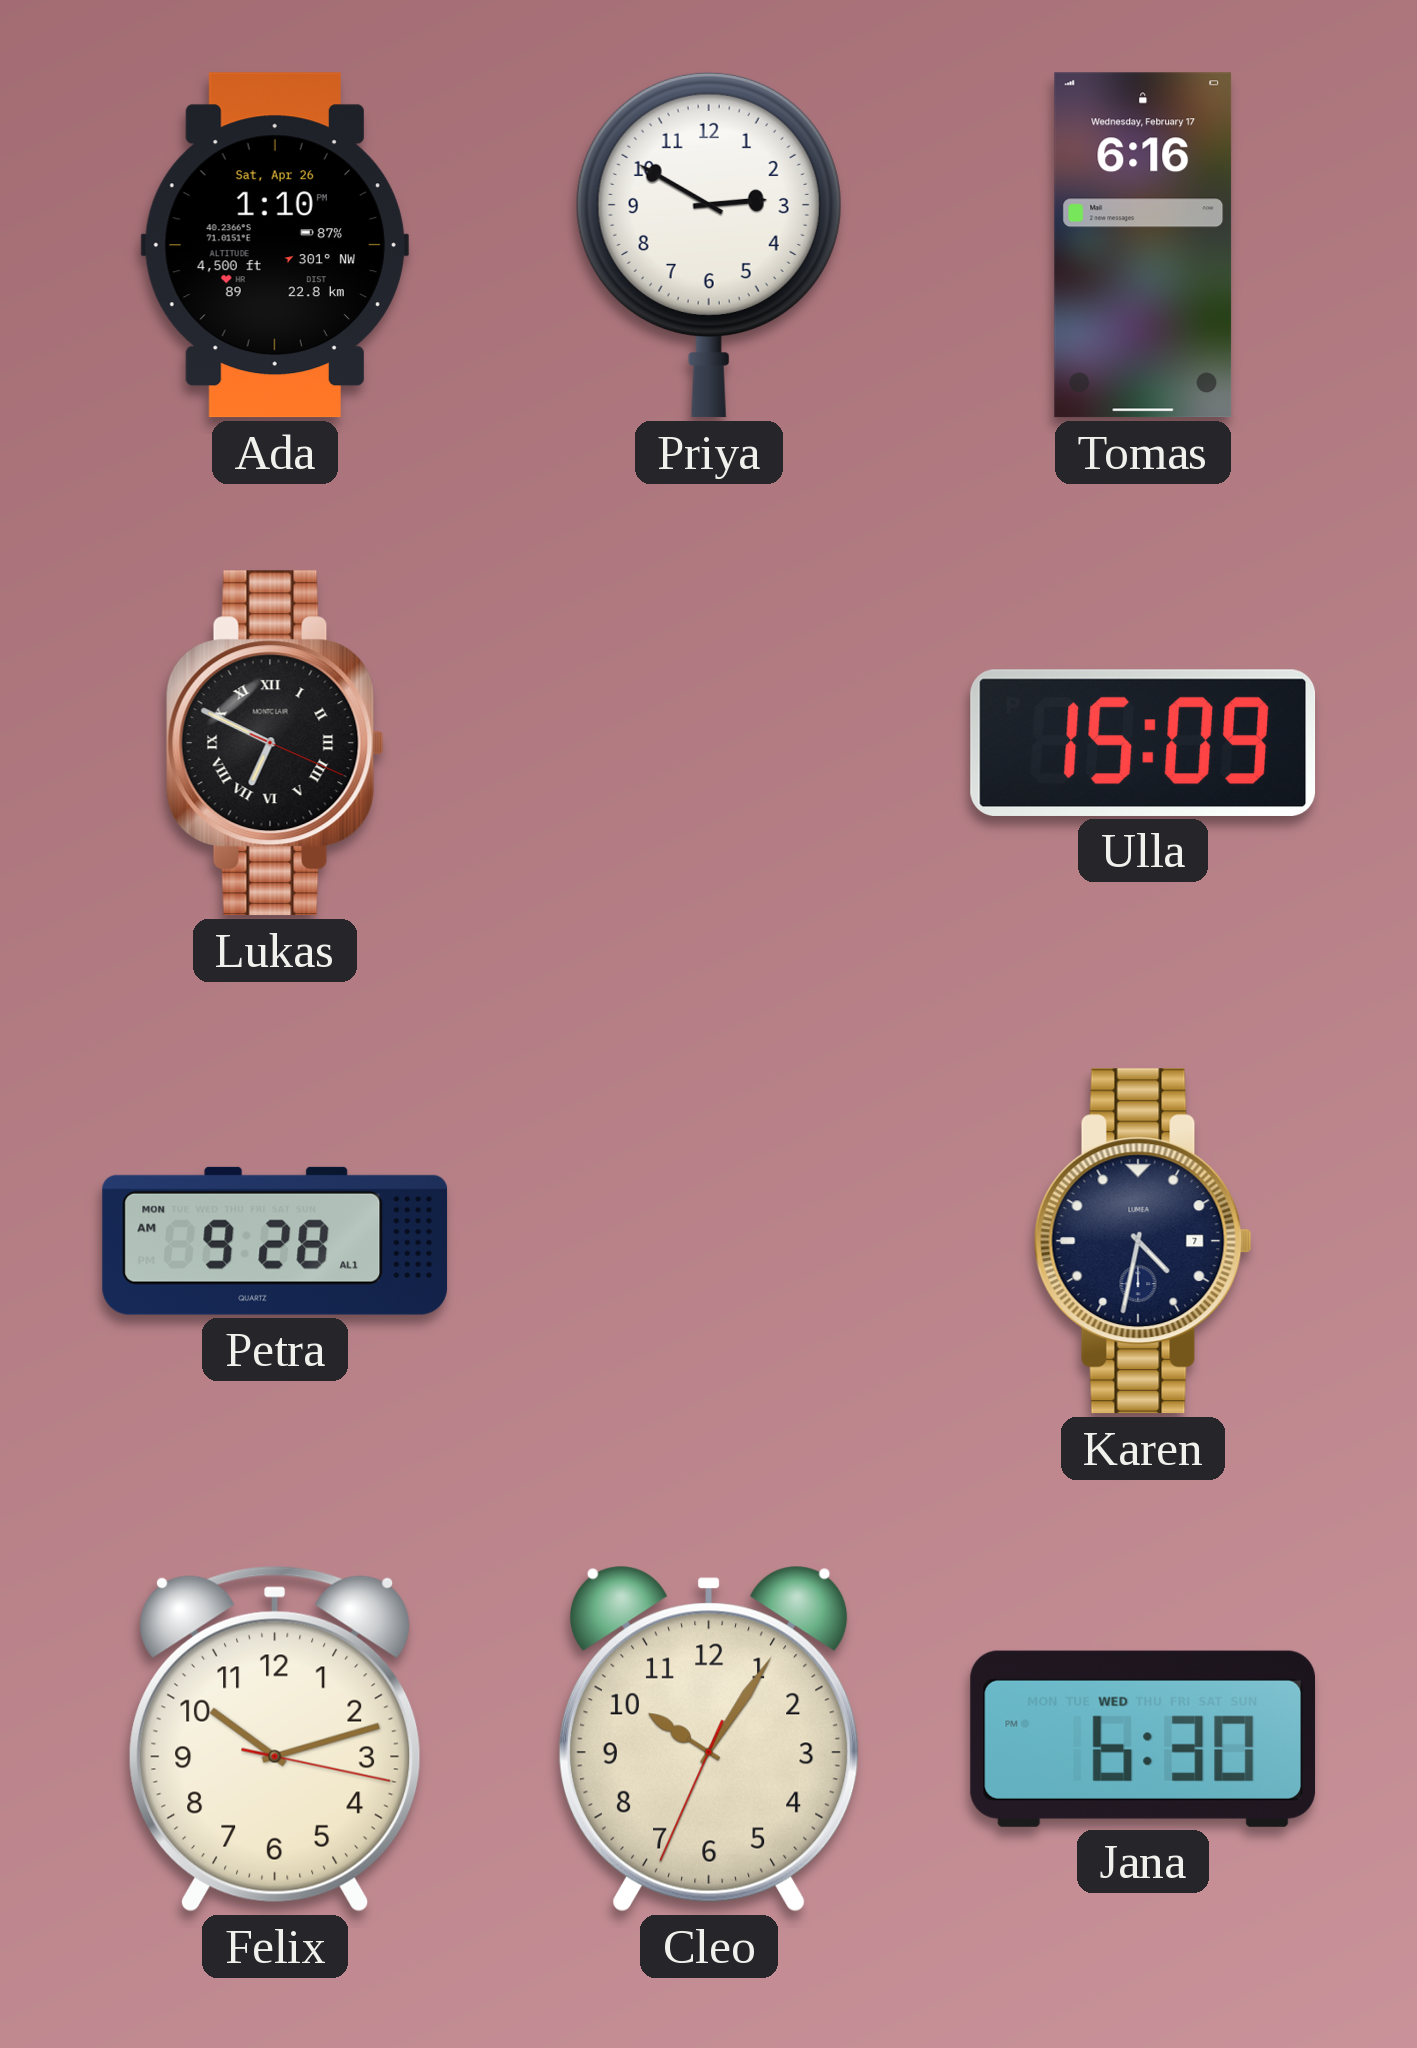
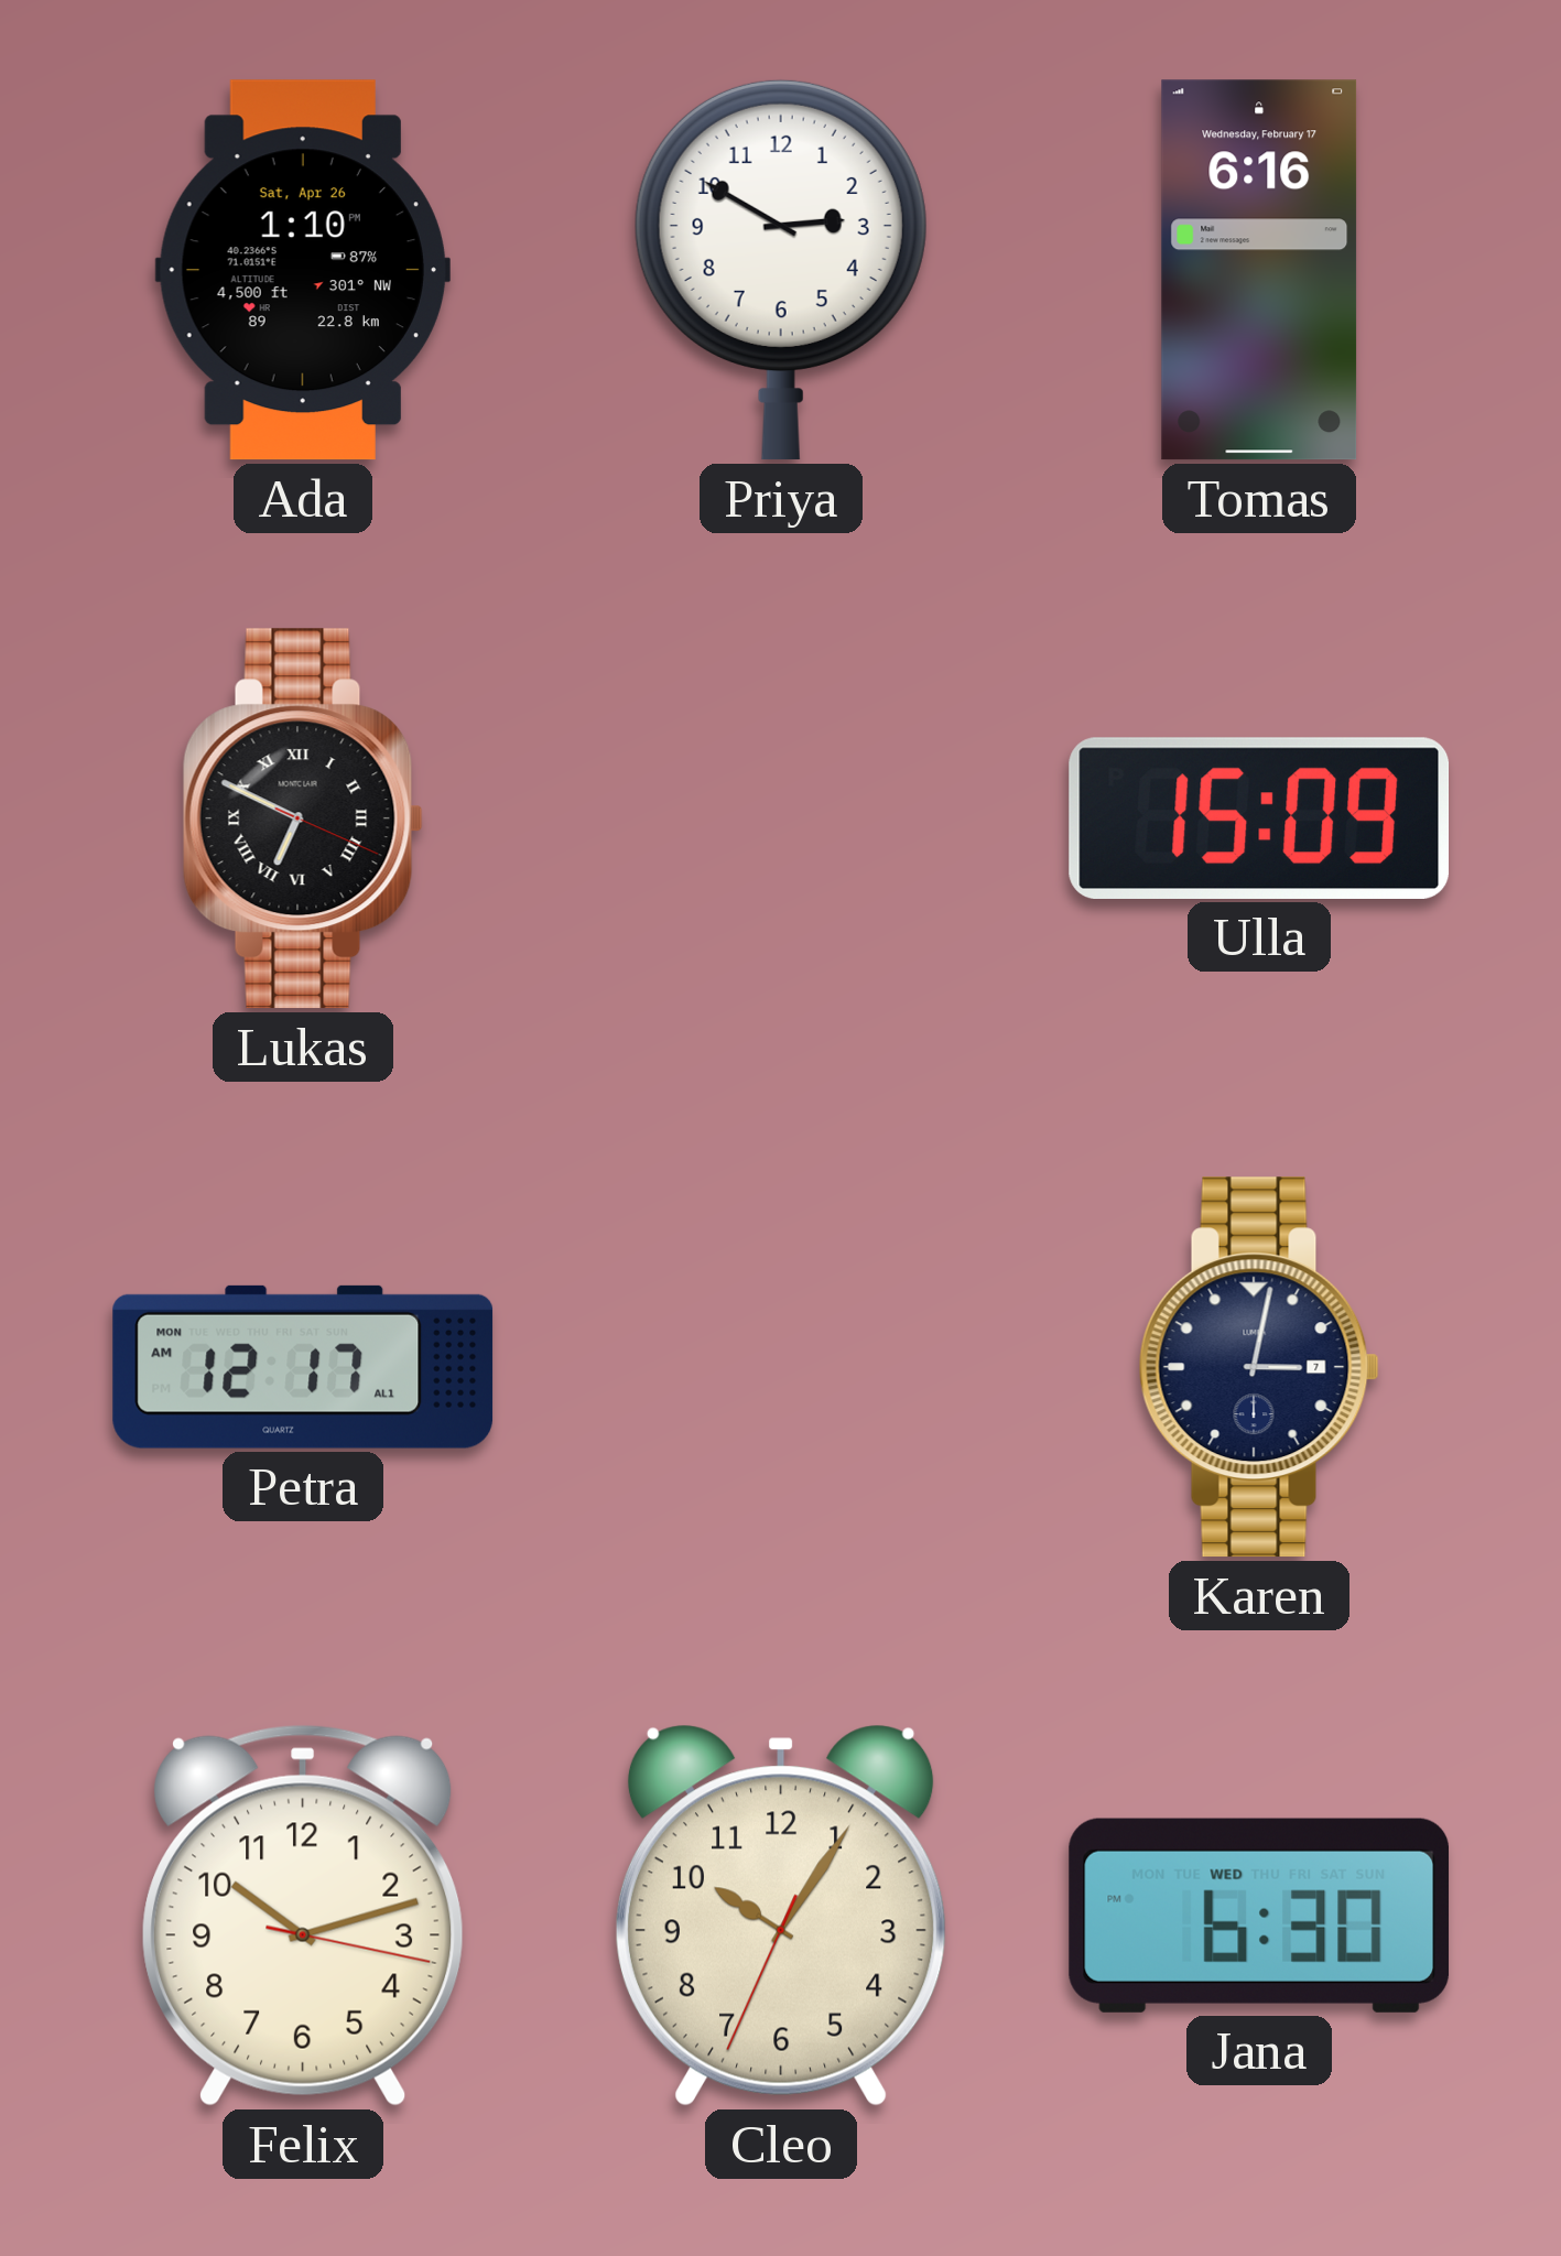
Petra: 9:28 -> 12:17
Karen: 4:32 -> 3:02
